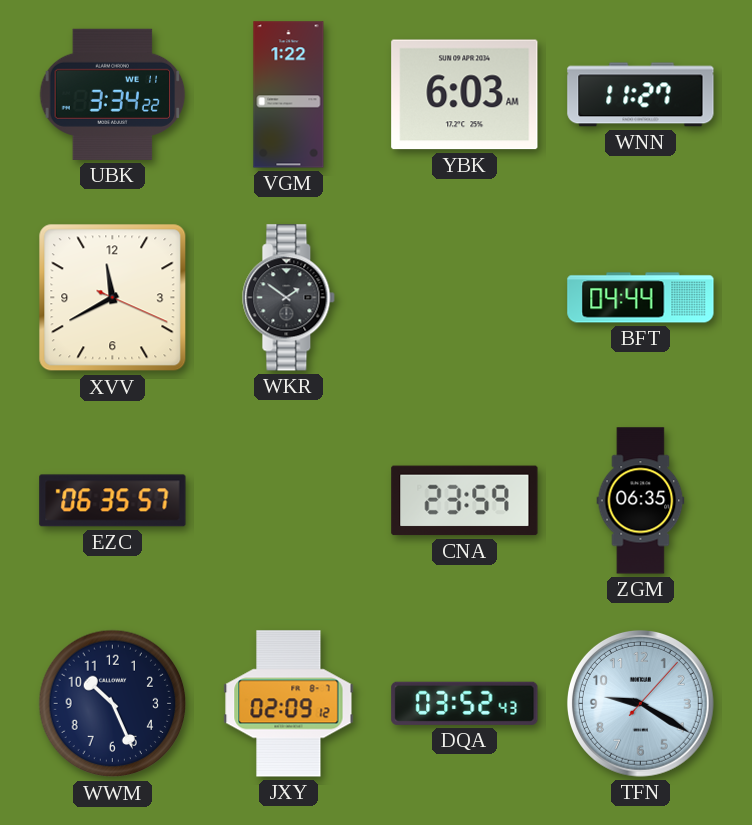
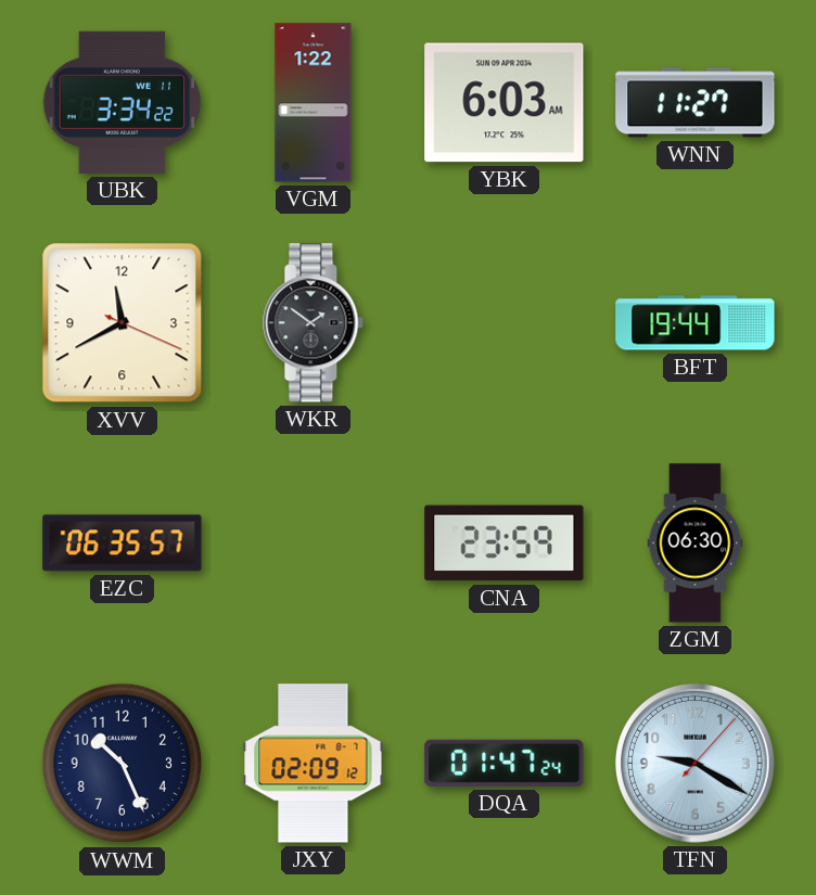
BFT: 04:44 -> 19:44
ZGM: 06:35 -> 06:30
DQA: 03:52 -> 01:47
